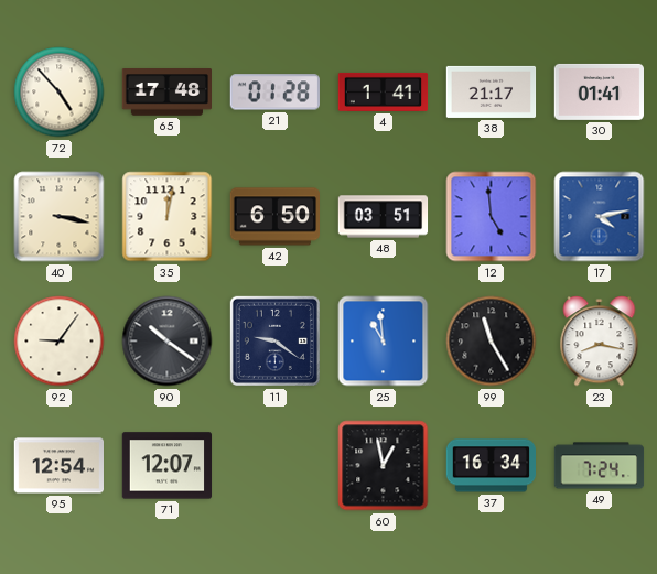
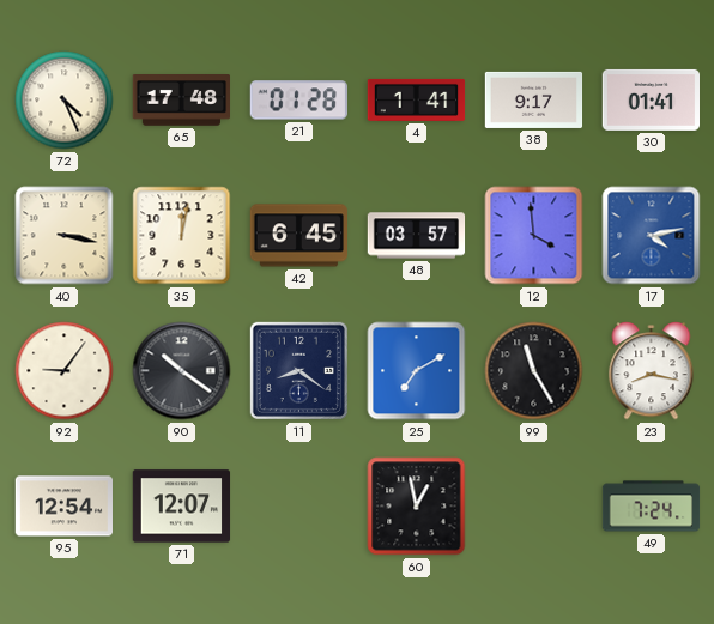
72: 4:53 -> 4:26
38: 21:17 -> 9:17
42: 6:50 -> 6:45
48: 03:51 -> 03:57
12: 4:59 -> 3:59
11: 9:21 -> 8:21
25: 10:59 -> 7:10
37: 16:34 -> none
